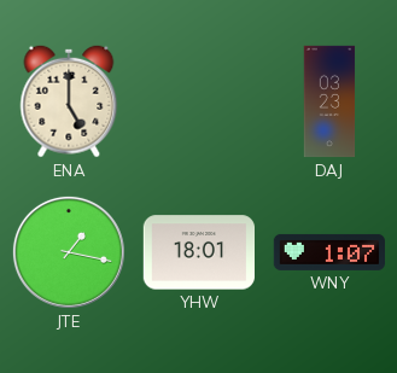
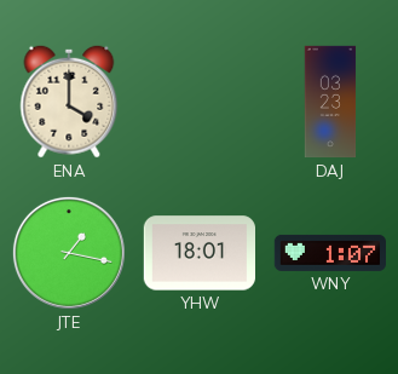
ENA: 5:00 -> 4:00
